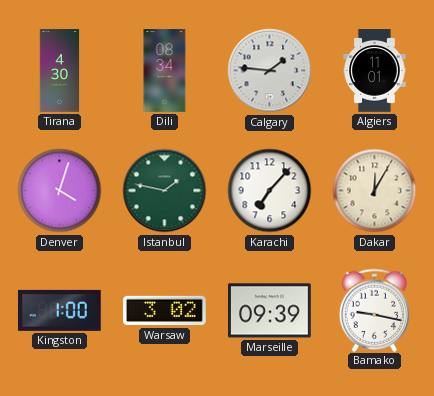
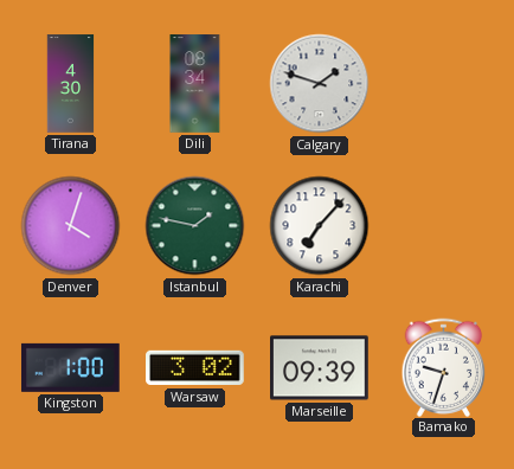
Calgary: 1:46 -> 1:48
Algiers: 11:01 -> none
Dakar: 12:05 -> none
Bamako: 9:17 -> 9:33
